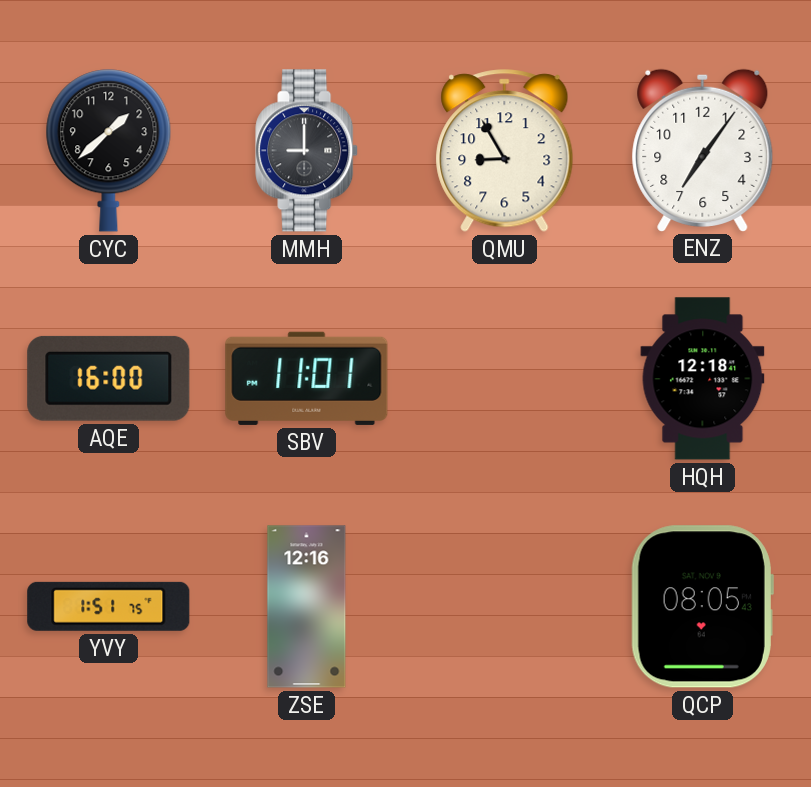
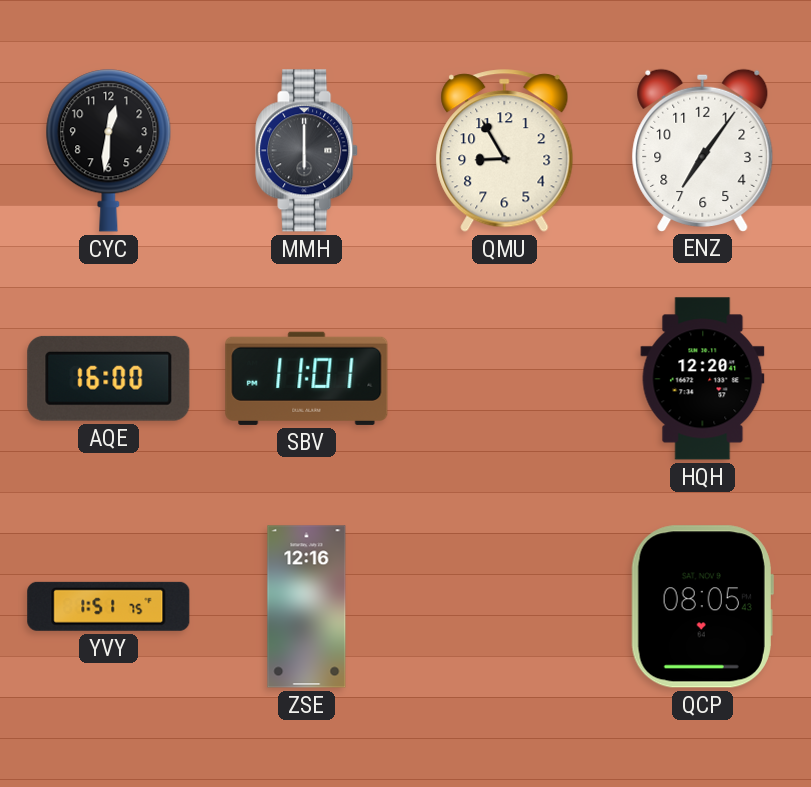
CYC: 1:38 -> 12:31
MMH: 9:00 -> 6:00
HQH: 12:18 -> 12:20
